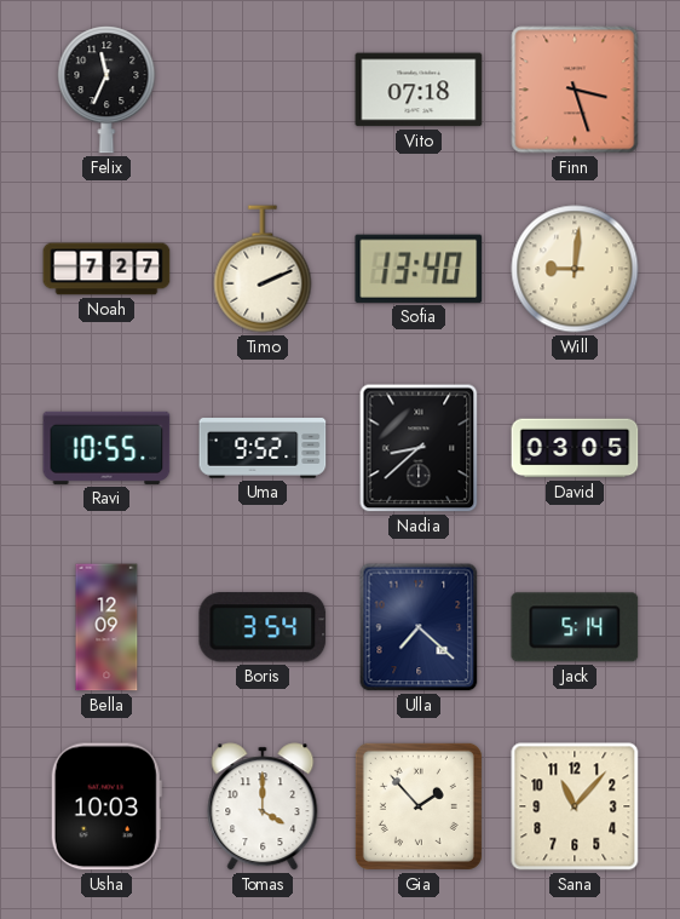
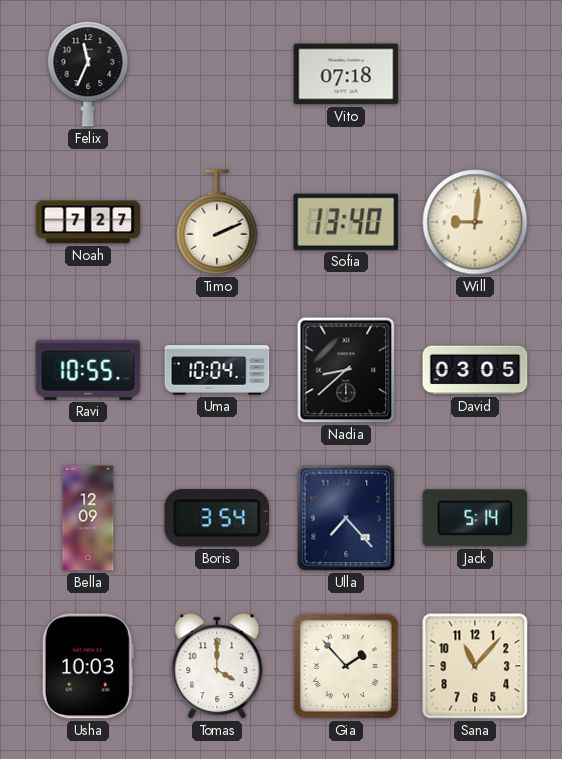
Finn: 3:27 -> none
Uma: 9:52 -> 10:04
Ulla: 7:22 -> 7:23
